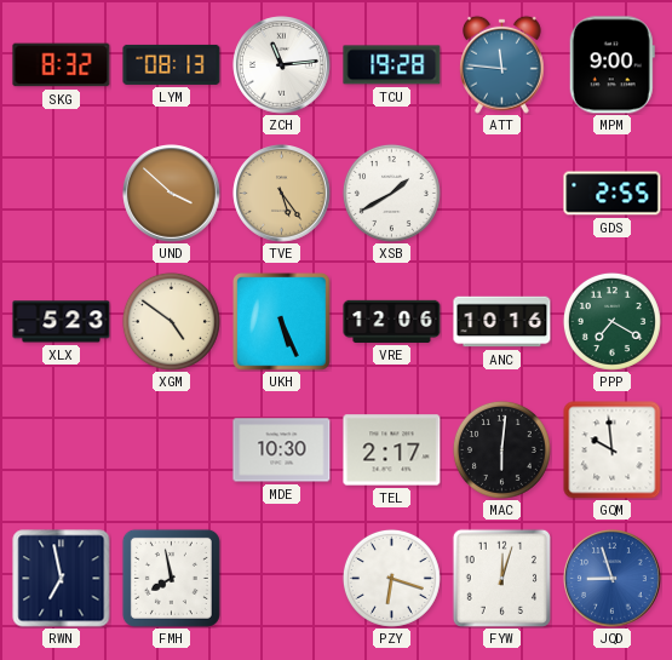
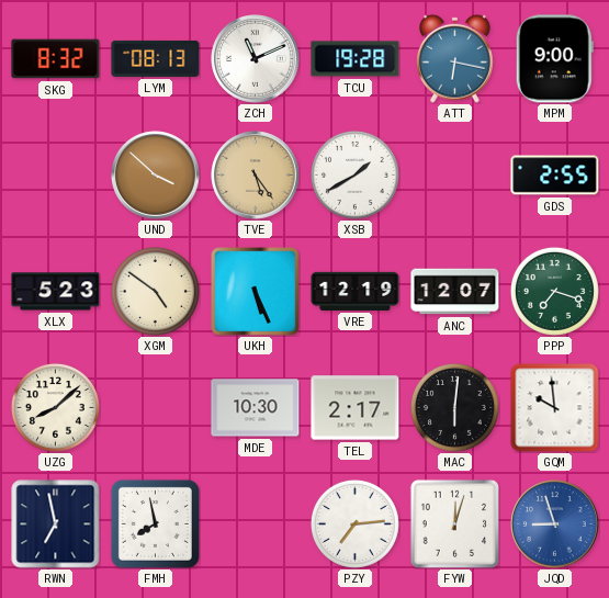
ZCH: 11:14 -> 11:11
ATT: 11:46 -> 6:17
VRE: 12:06 -> 12:19
ANC: 10:16 -> 12:07
PPP: 7:20 -> 7:18
UZG: none -> 8:08
PZY: 6:18 -> 7:14
